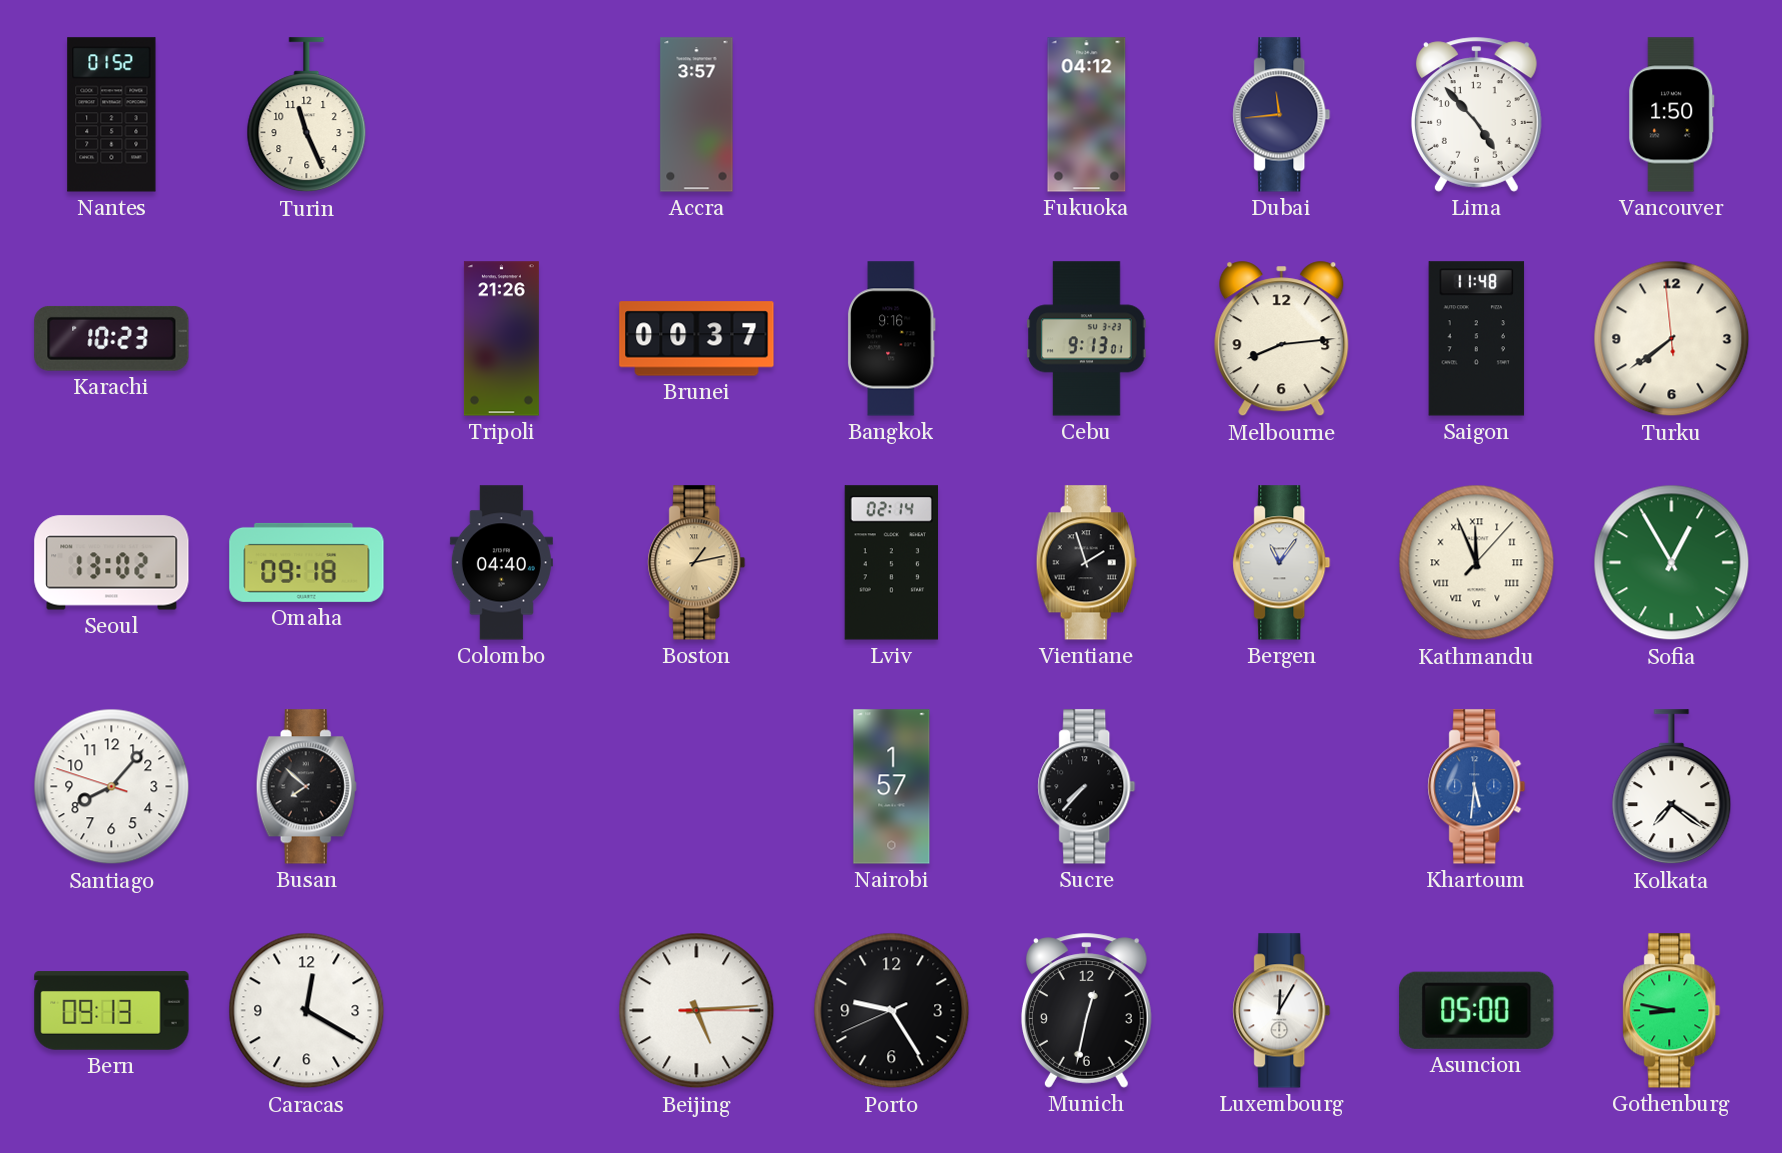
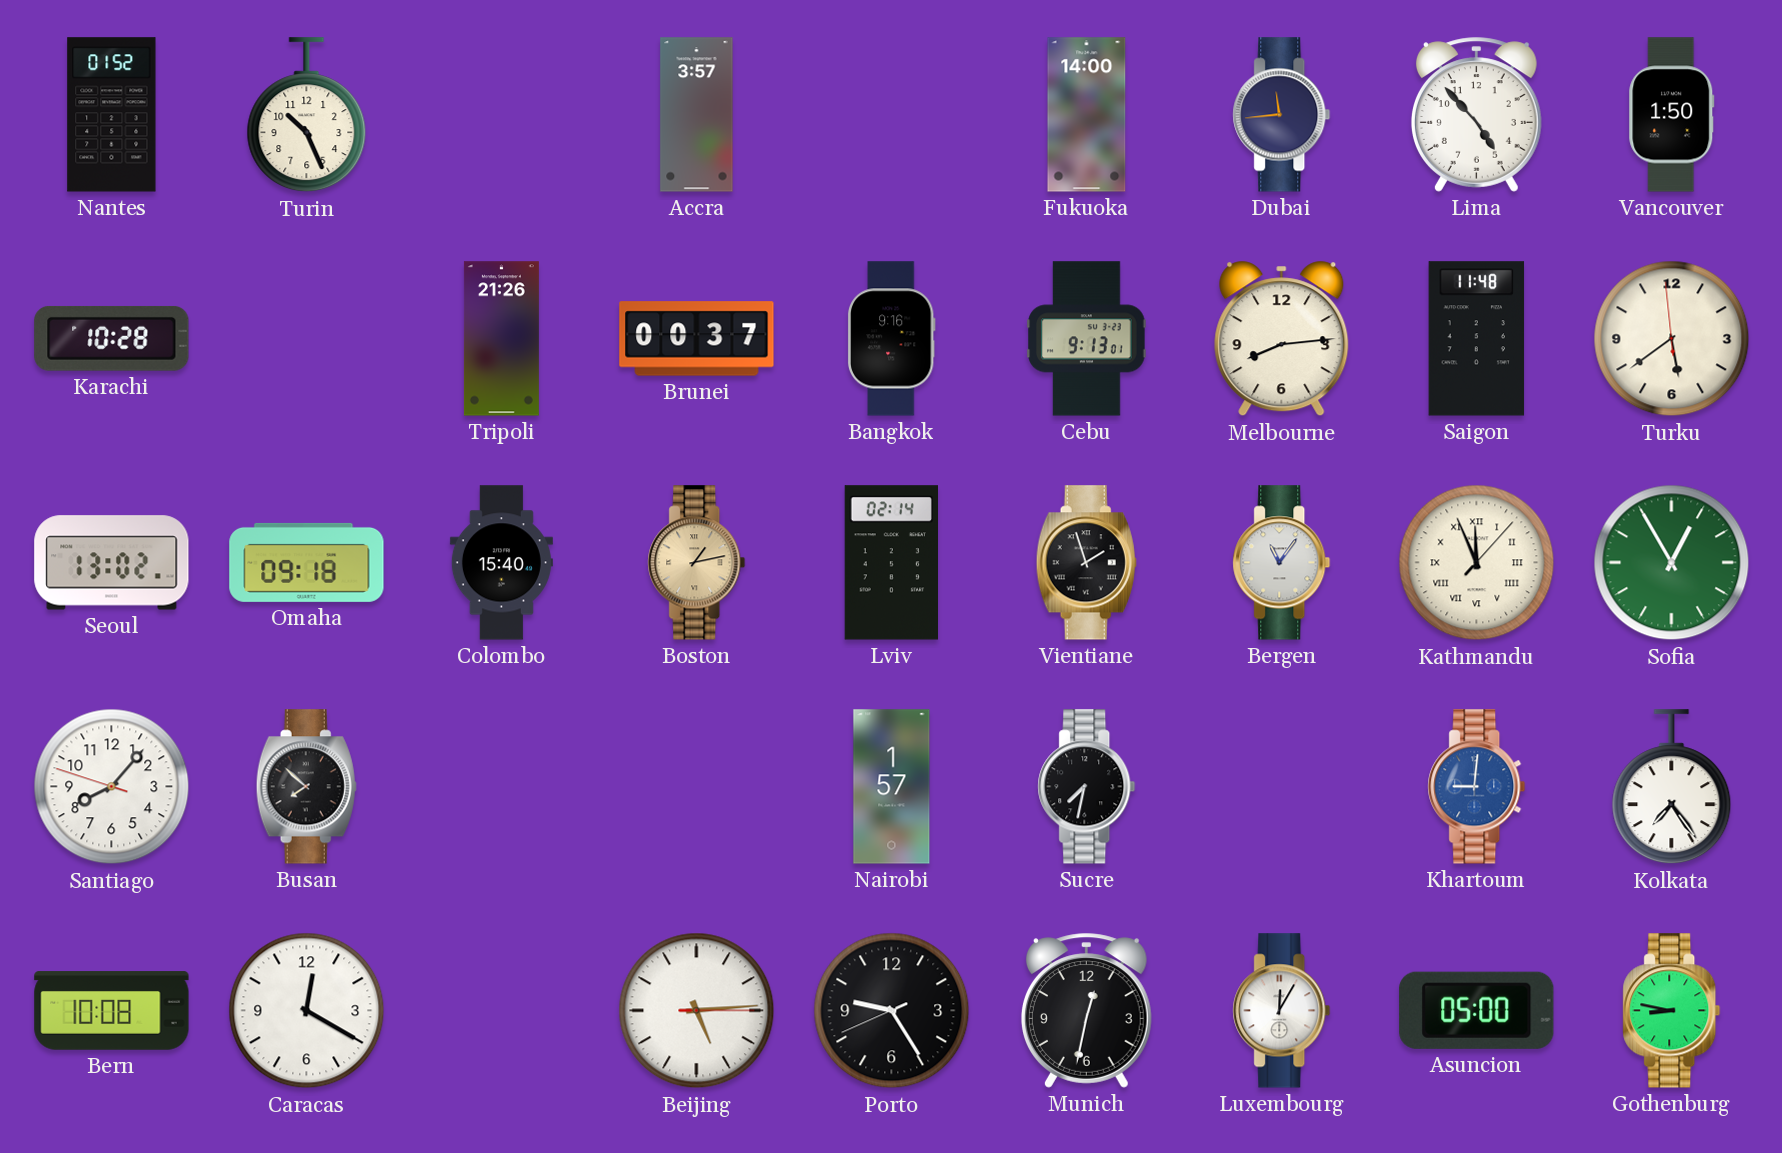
Turin: 11:26 -> 10:26
Fukuoka: 04:12 -> 14:00
Karachi: 10:23 -> 10:28
Turku: 7:38 -> 5:38
Colombo: 04:40 -> 15:40
Sucre: 7:37 -> 7:32
Khartoum: 5:31 -> 9:01
Kolkata: 7:21 -> 7:24
Bern: 09:13 -> 10:08
